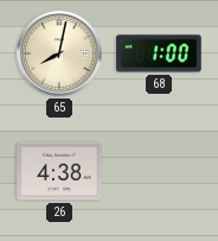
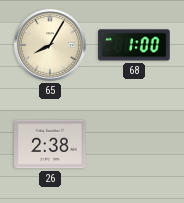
65: 8:02 -> 8:05
26: 4:38 -> 2:38
